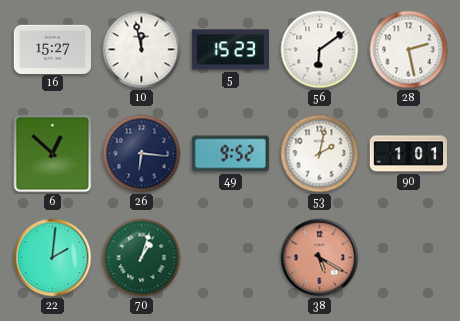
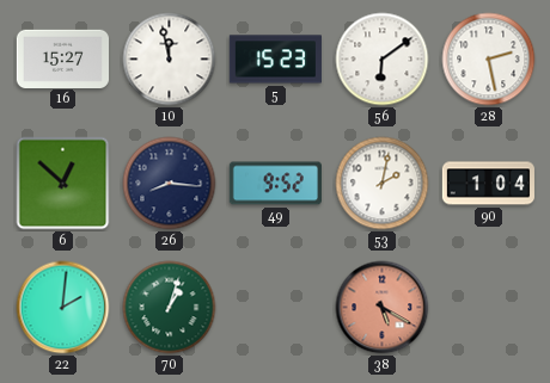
26: 6:16 -> 8:16
90: 1:01 -> 1:04
